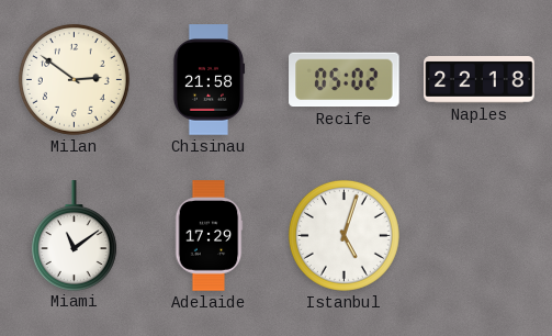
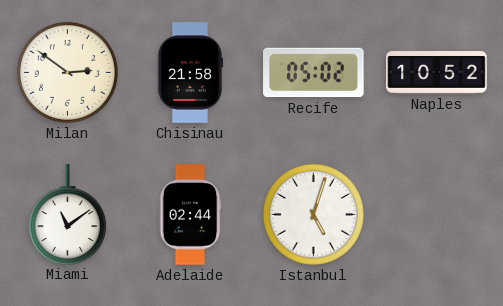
Naples: 22:18 -> 10:52
Adelaide: 17:29 -> 02:44
